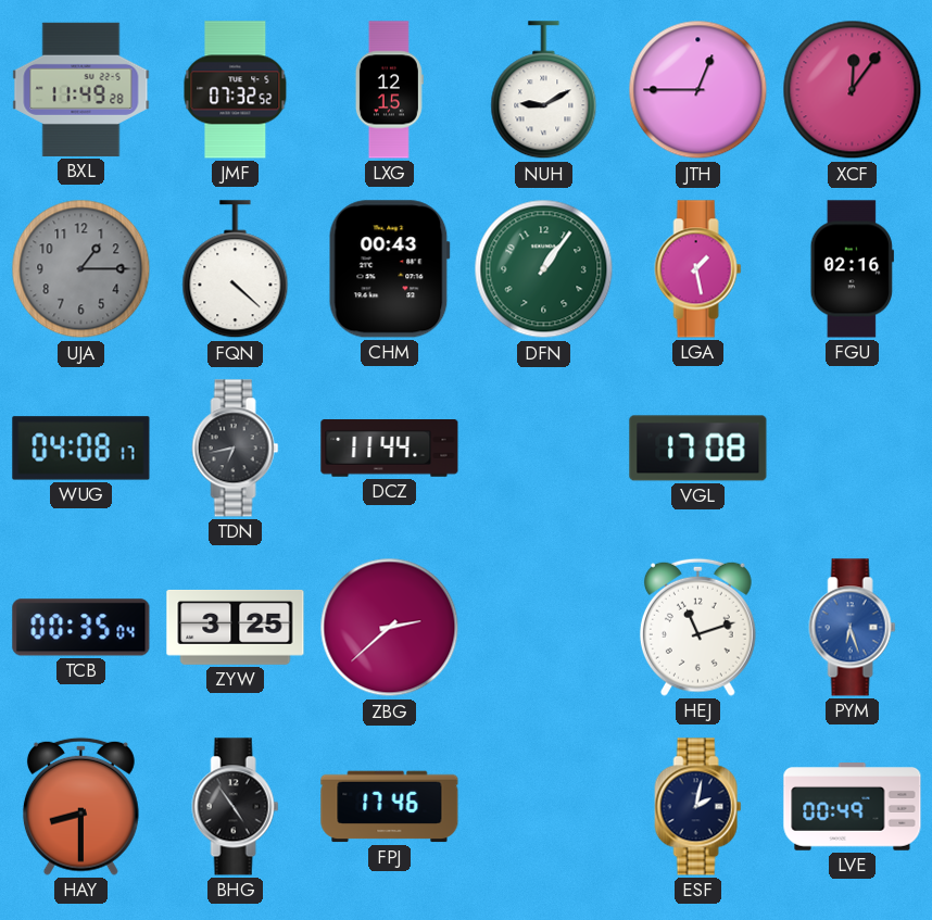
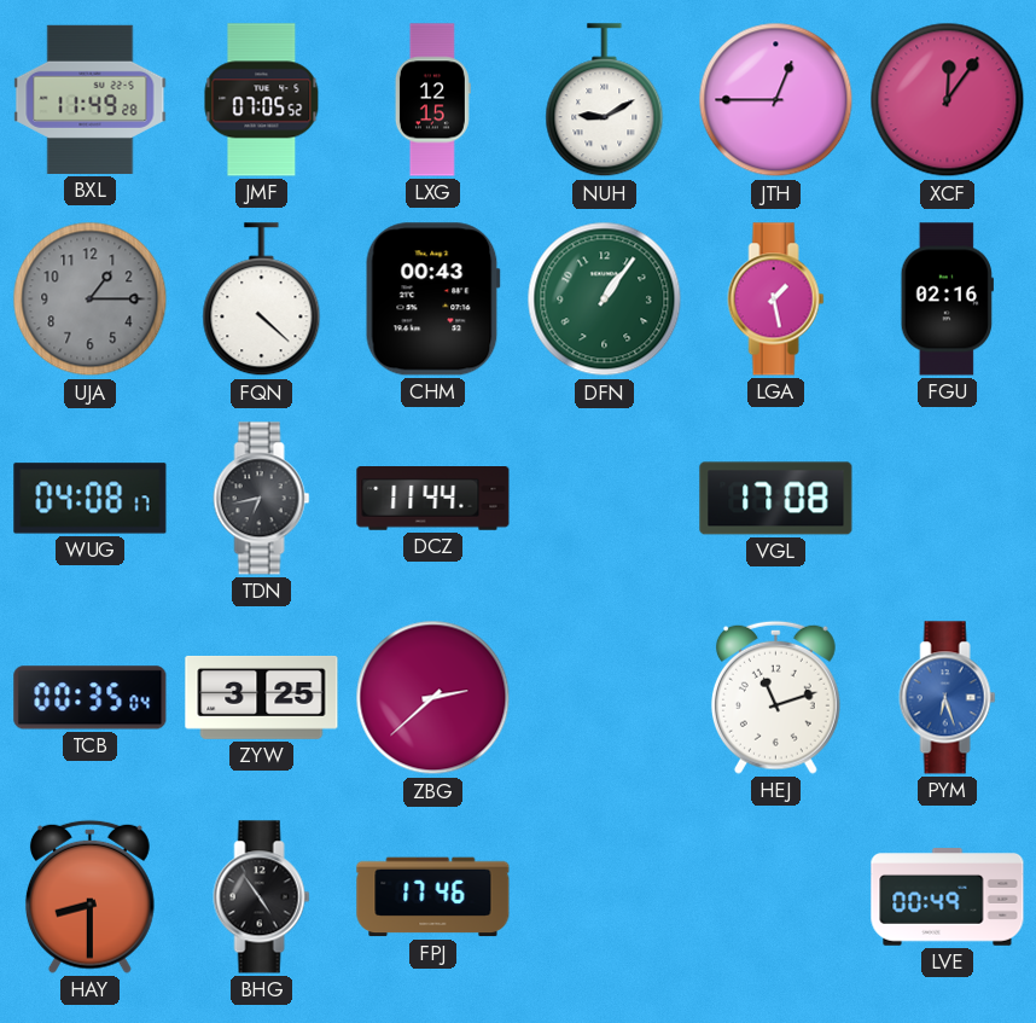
JMF: 07:32 -> 07:05
ESF: 2:02 -> none
